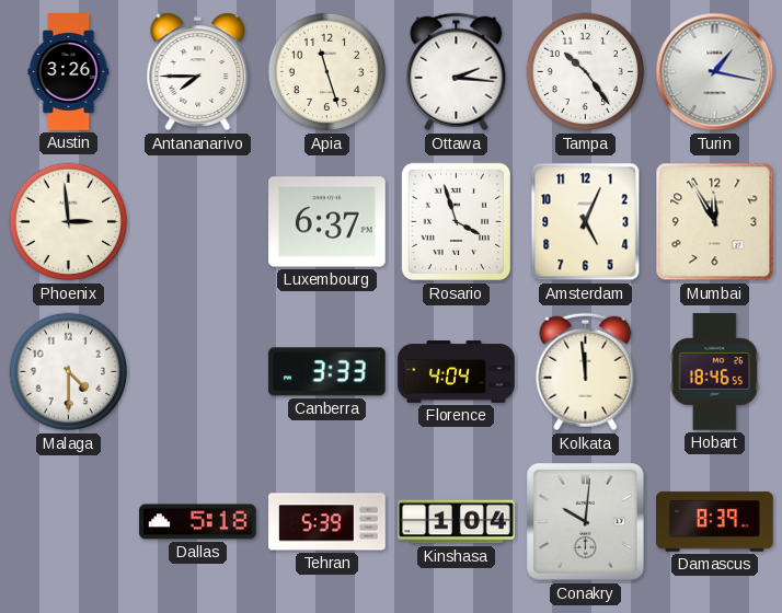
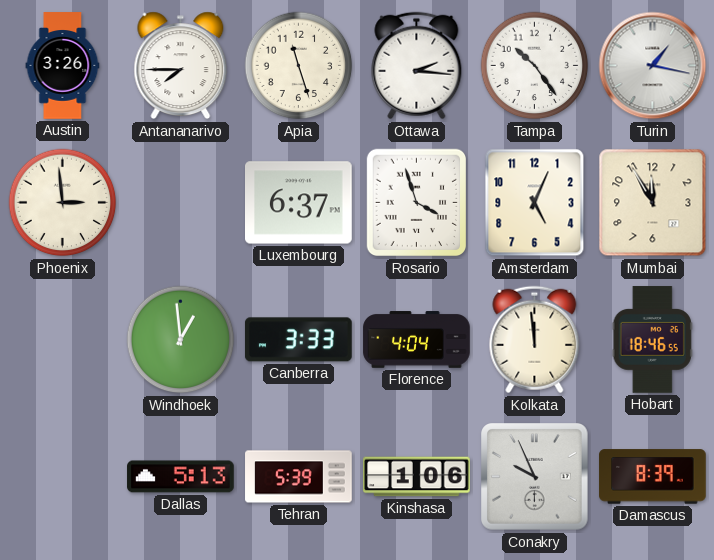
Malaga: 4:30 -> none
Windhoek: none -> 12:59
Dallas: 5:18 -> 5:13
Kinshasa: 1:04 -> 1:06
Conakry: 10:01 -> 9:56
